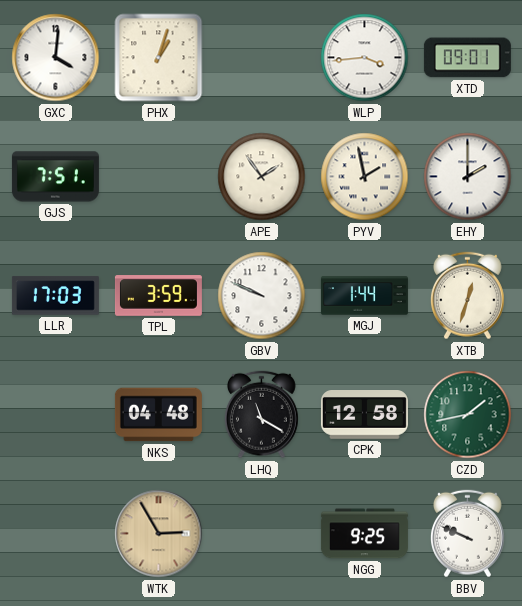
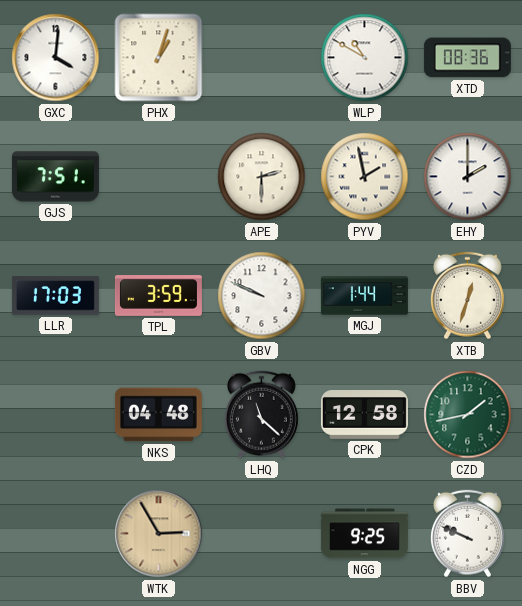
WLP: 3:44 -> 10:50
XTD: 09:01 -> 08:36
APE: 1:54 -> 2:30
LHQ: 11:20 -> 11:22
